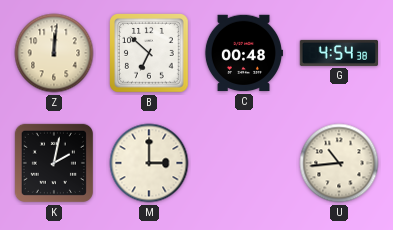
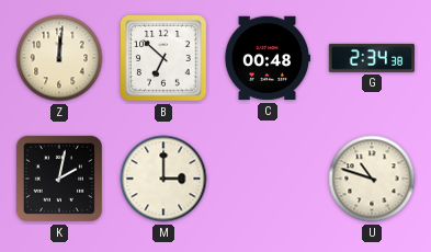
G: 4:54 -> 2:34
U: 10:44 -> 10:48
